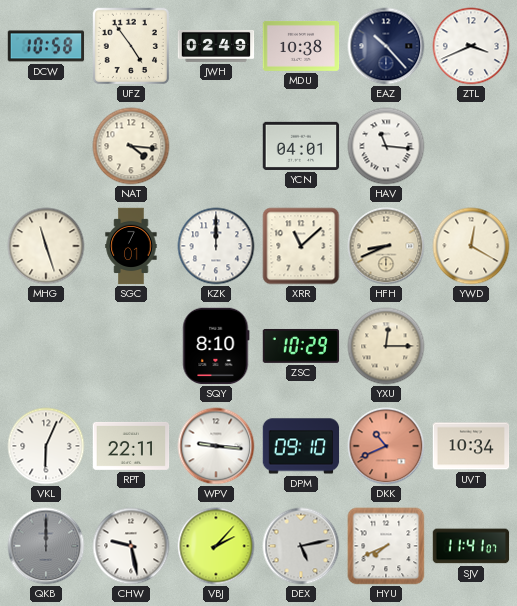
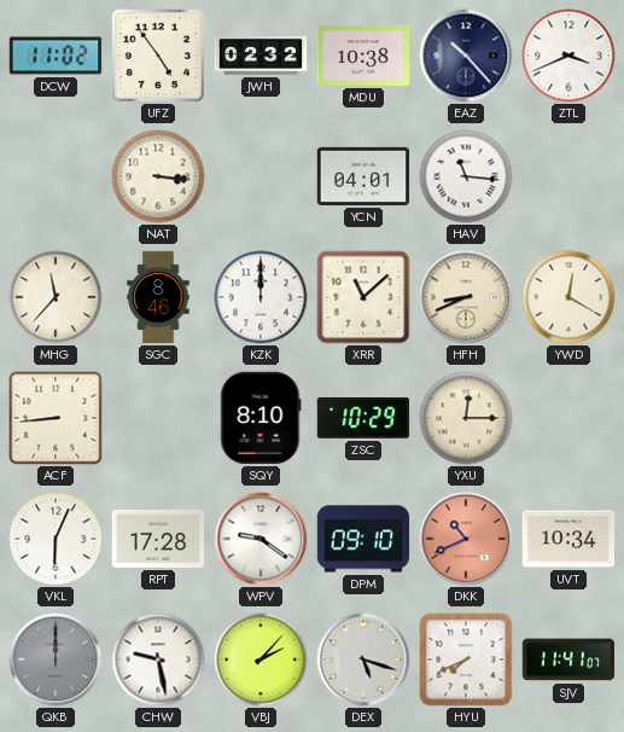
DCW: 10:58 -> 11:02
JWH: 02:49 -> 02:32
NAT: 4:16 -> 3:16
MHG: 11:27 -> 11:37
SGC: 7:01 -> 8:46
ACF: none -> 8:44
RPT: 22:11 -> 17:28
WPV: 9:16 -> 9:21
DEX: 5:13 -> 5:18
